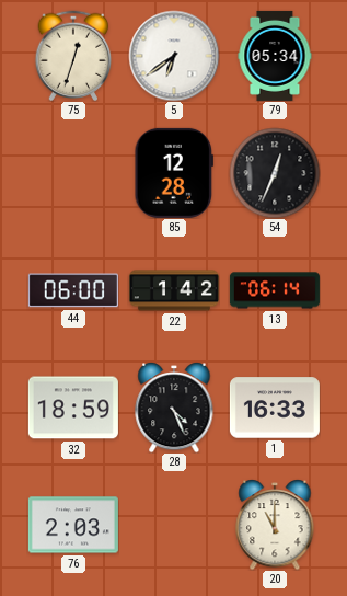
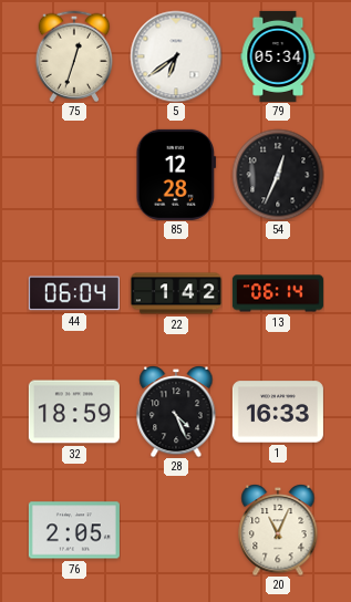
44: 06:00 -> 06:04
76: 2:03 -> 2:05
20: 11:00 -> 11:04
